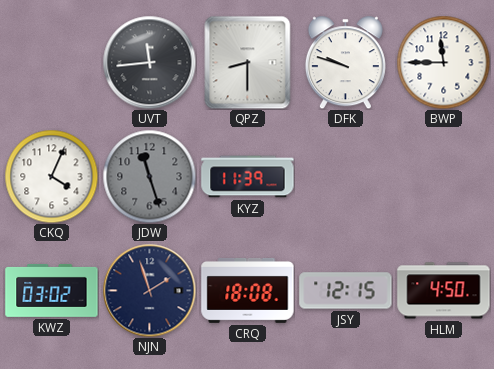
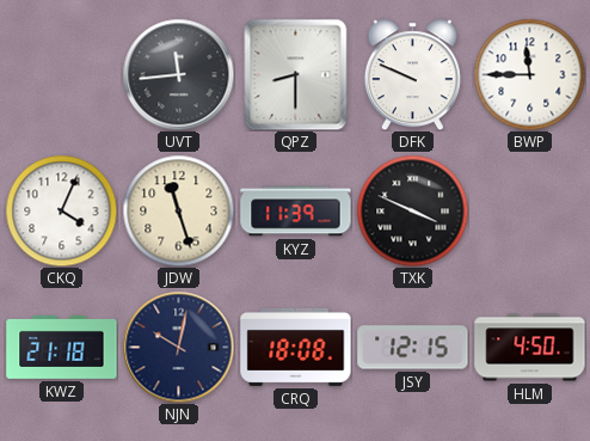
DFK: 9:48 -> 9:49
JDW dial: grey -> cream
TXK: none -> 3:49
KWZ: 03:02 -> 21:18
NJN: 1:57 -> 10:02
